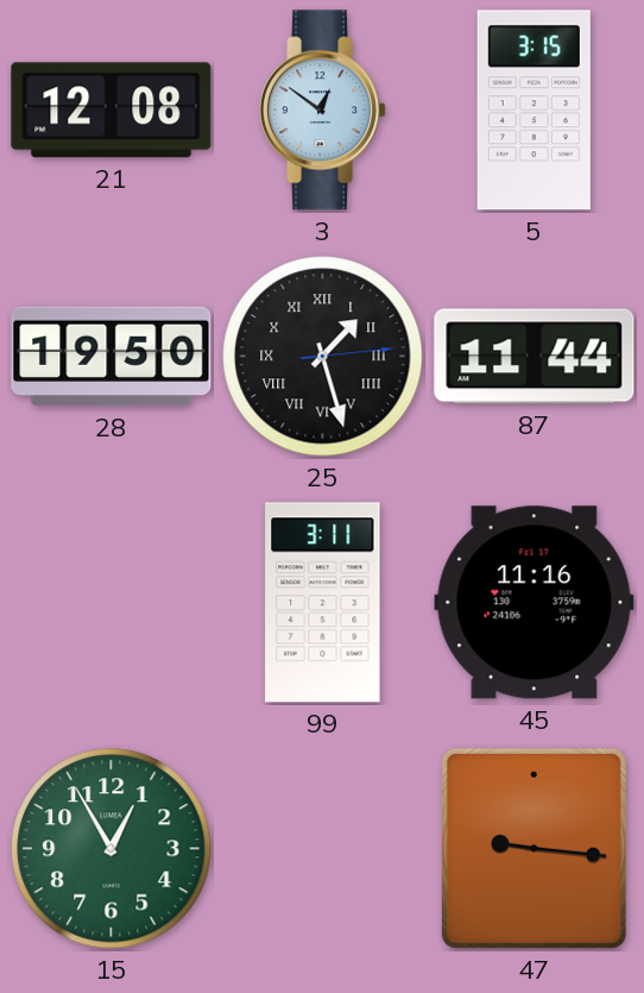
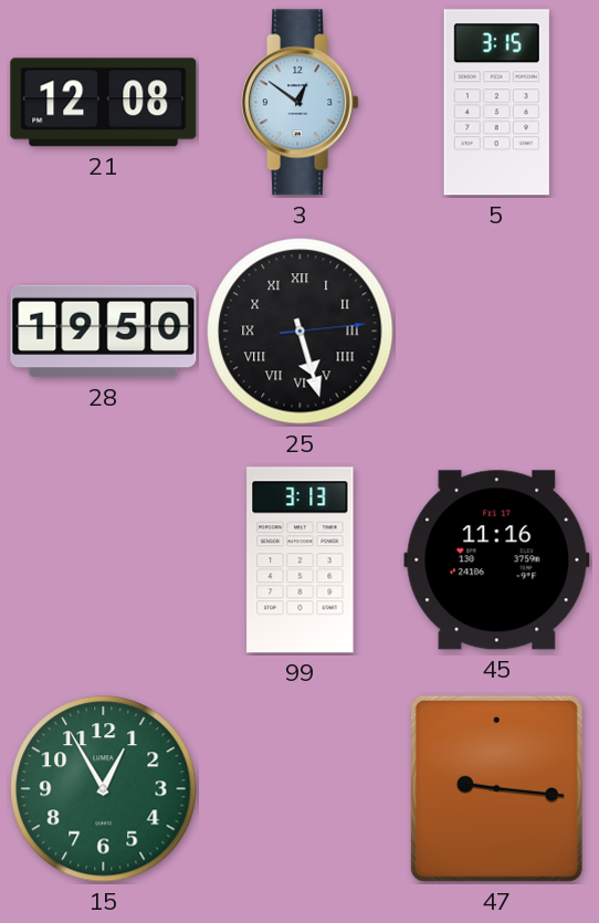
25: 1:27 -> 5:27
87: 11:44 -> none
99: 3:11 -> 3:13
